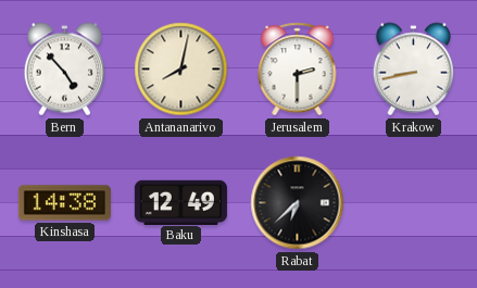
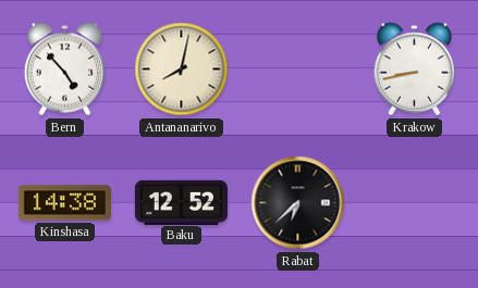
Jerusalem: 2:30 -> none
Baku: 12:49 -> 12:52
